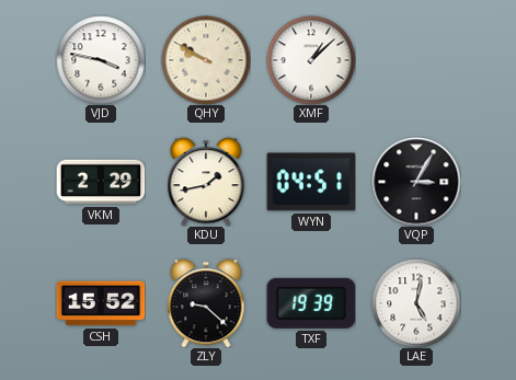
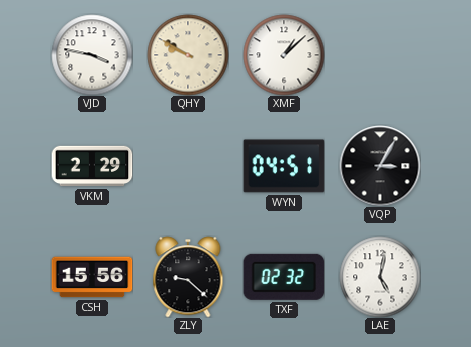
KDU: 1:43 -> none
CSH: 15:52 -> 15:56
TXF: 19:39 -> 02:32
